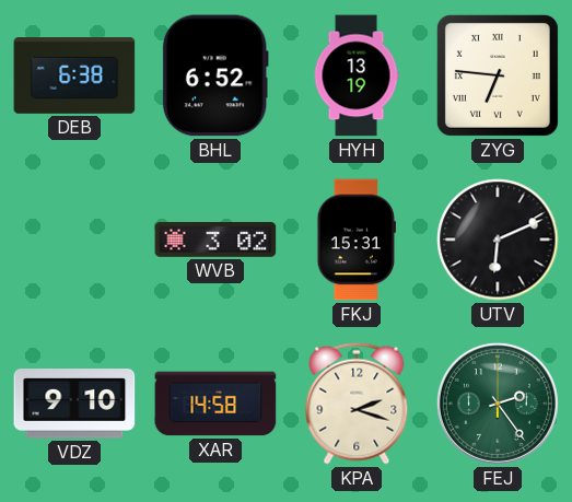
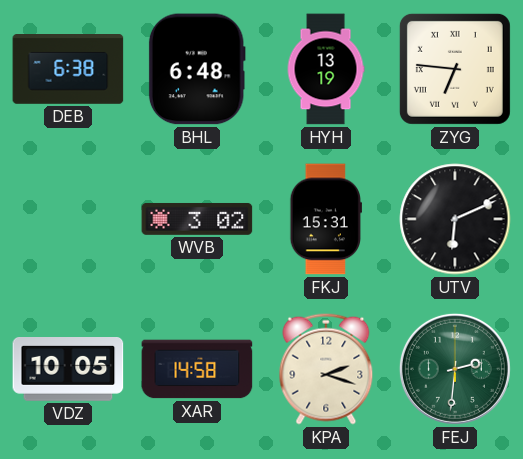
BHL: 6:52 -> 6:48
VDZ: 9:10 -> 10:05
FEJ: 2:24 -> 2:31
